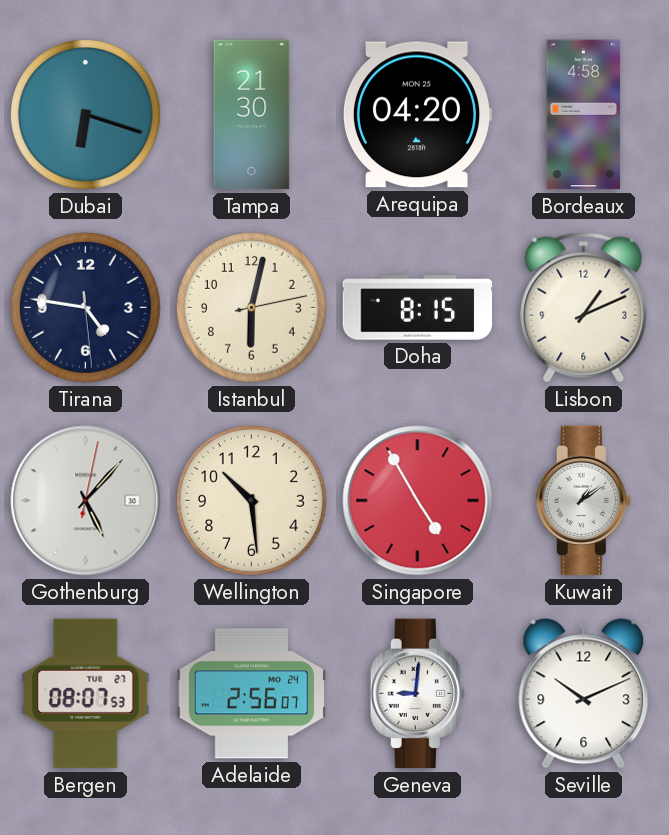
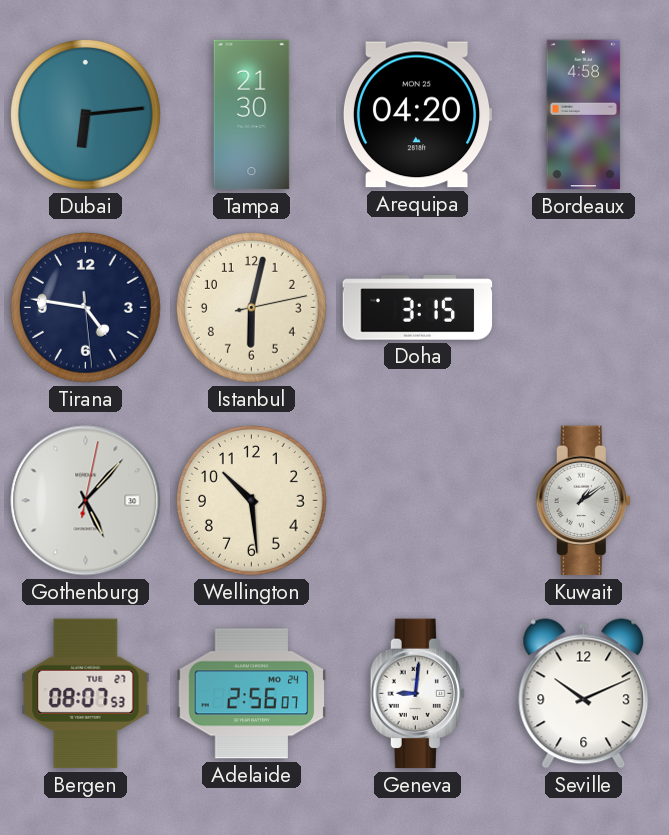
Dubai: 6:18 -> 6:14
Doha: 8:15 -> 3:15
Lisbon: 1:11 -> none
Singapore: 4:55 -> none
